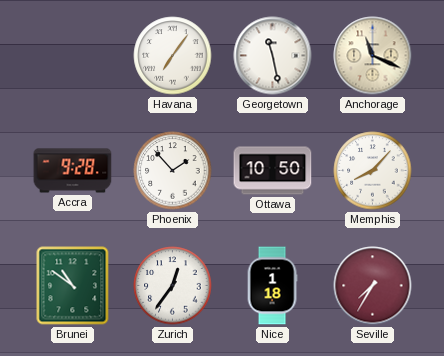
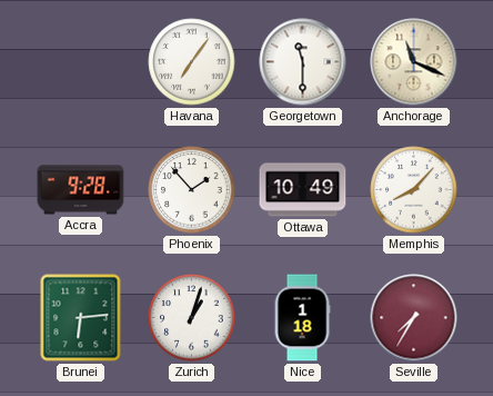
Georgetown: 11:28 -> 11:30
Ottawa: 10:50 -> 10:49
Brunei: 10:51 -> 6:14
Zurich: 12:36 -> 1:03
